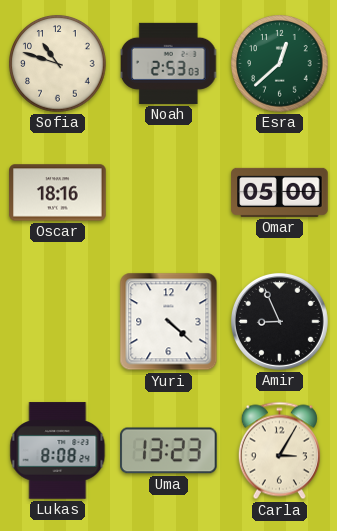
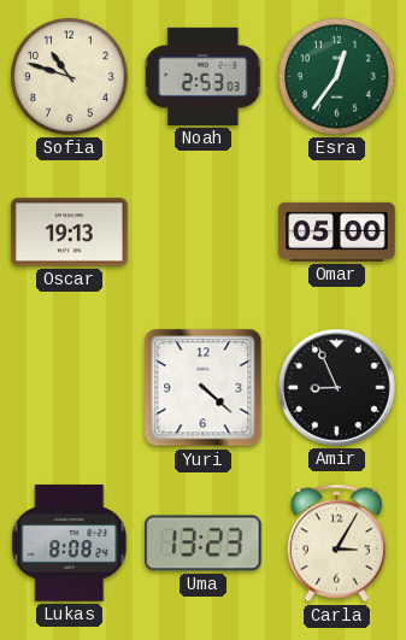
Esra: 12:38 -> 12:36
Oscar: 18:16 -> 19:13
